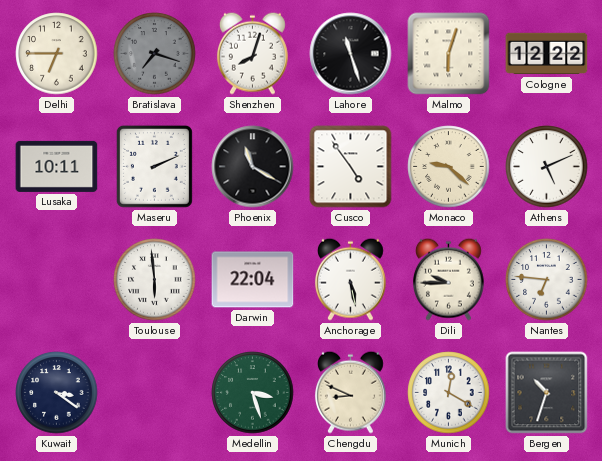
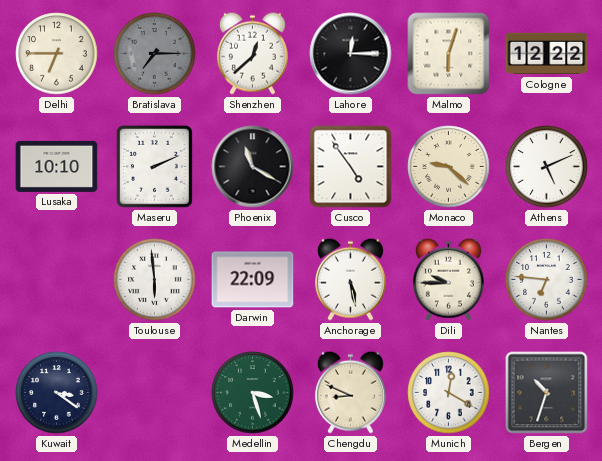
Bratislava: 7:18 -> 7:15
Shenzhen: 8:03 -> 12:38
Lahore: 11:27 -> 12:15
Lusaka: 10:11 -> 10:10
Darwin: 22:04 -> 22:09
